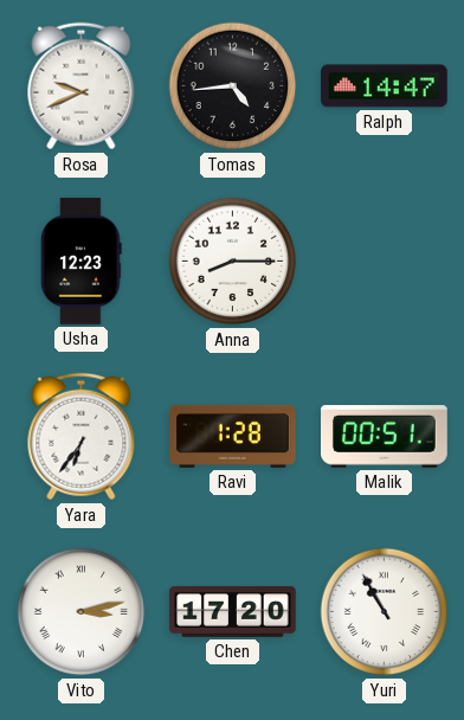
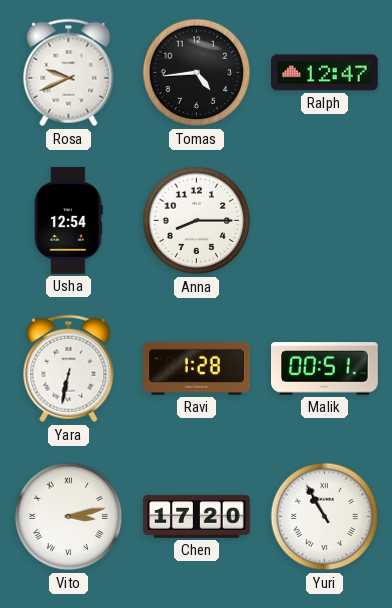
Ralph: 14:47 -> 12:47
Usha: 12:23 -> 12:54
Yara: 6:36 -> 6:32
